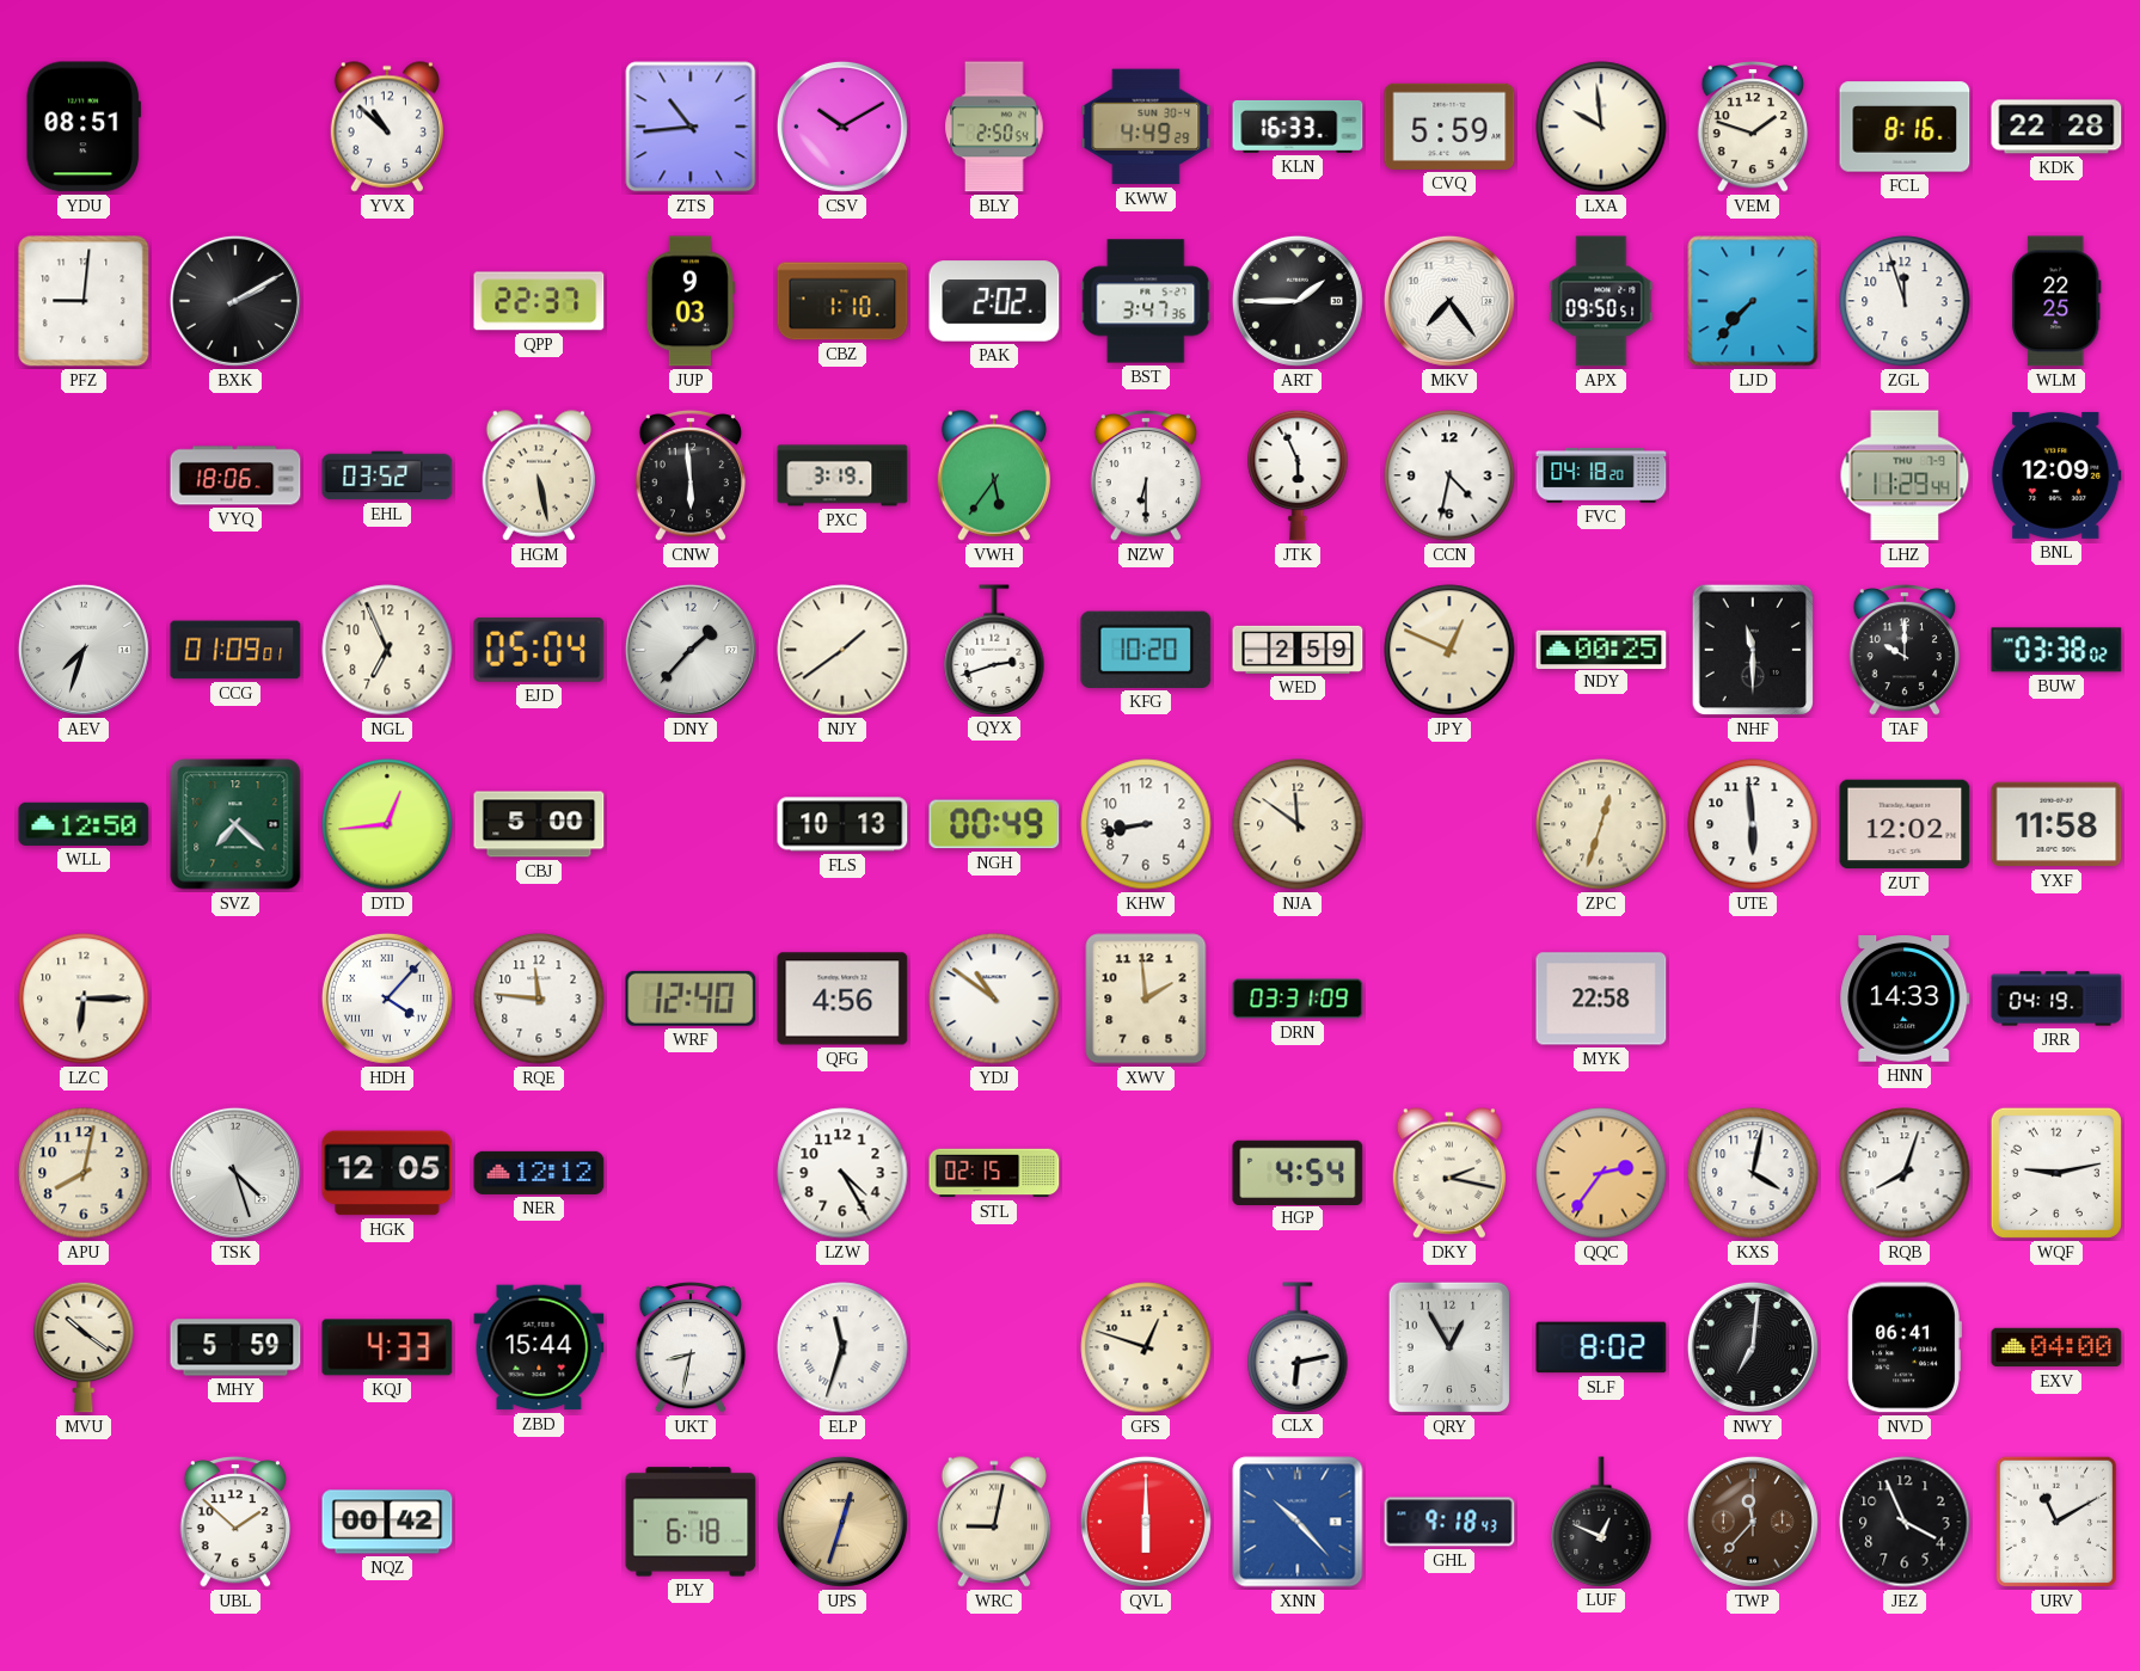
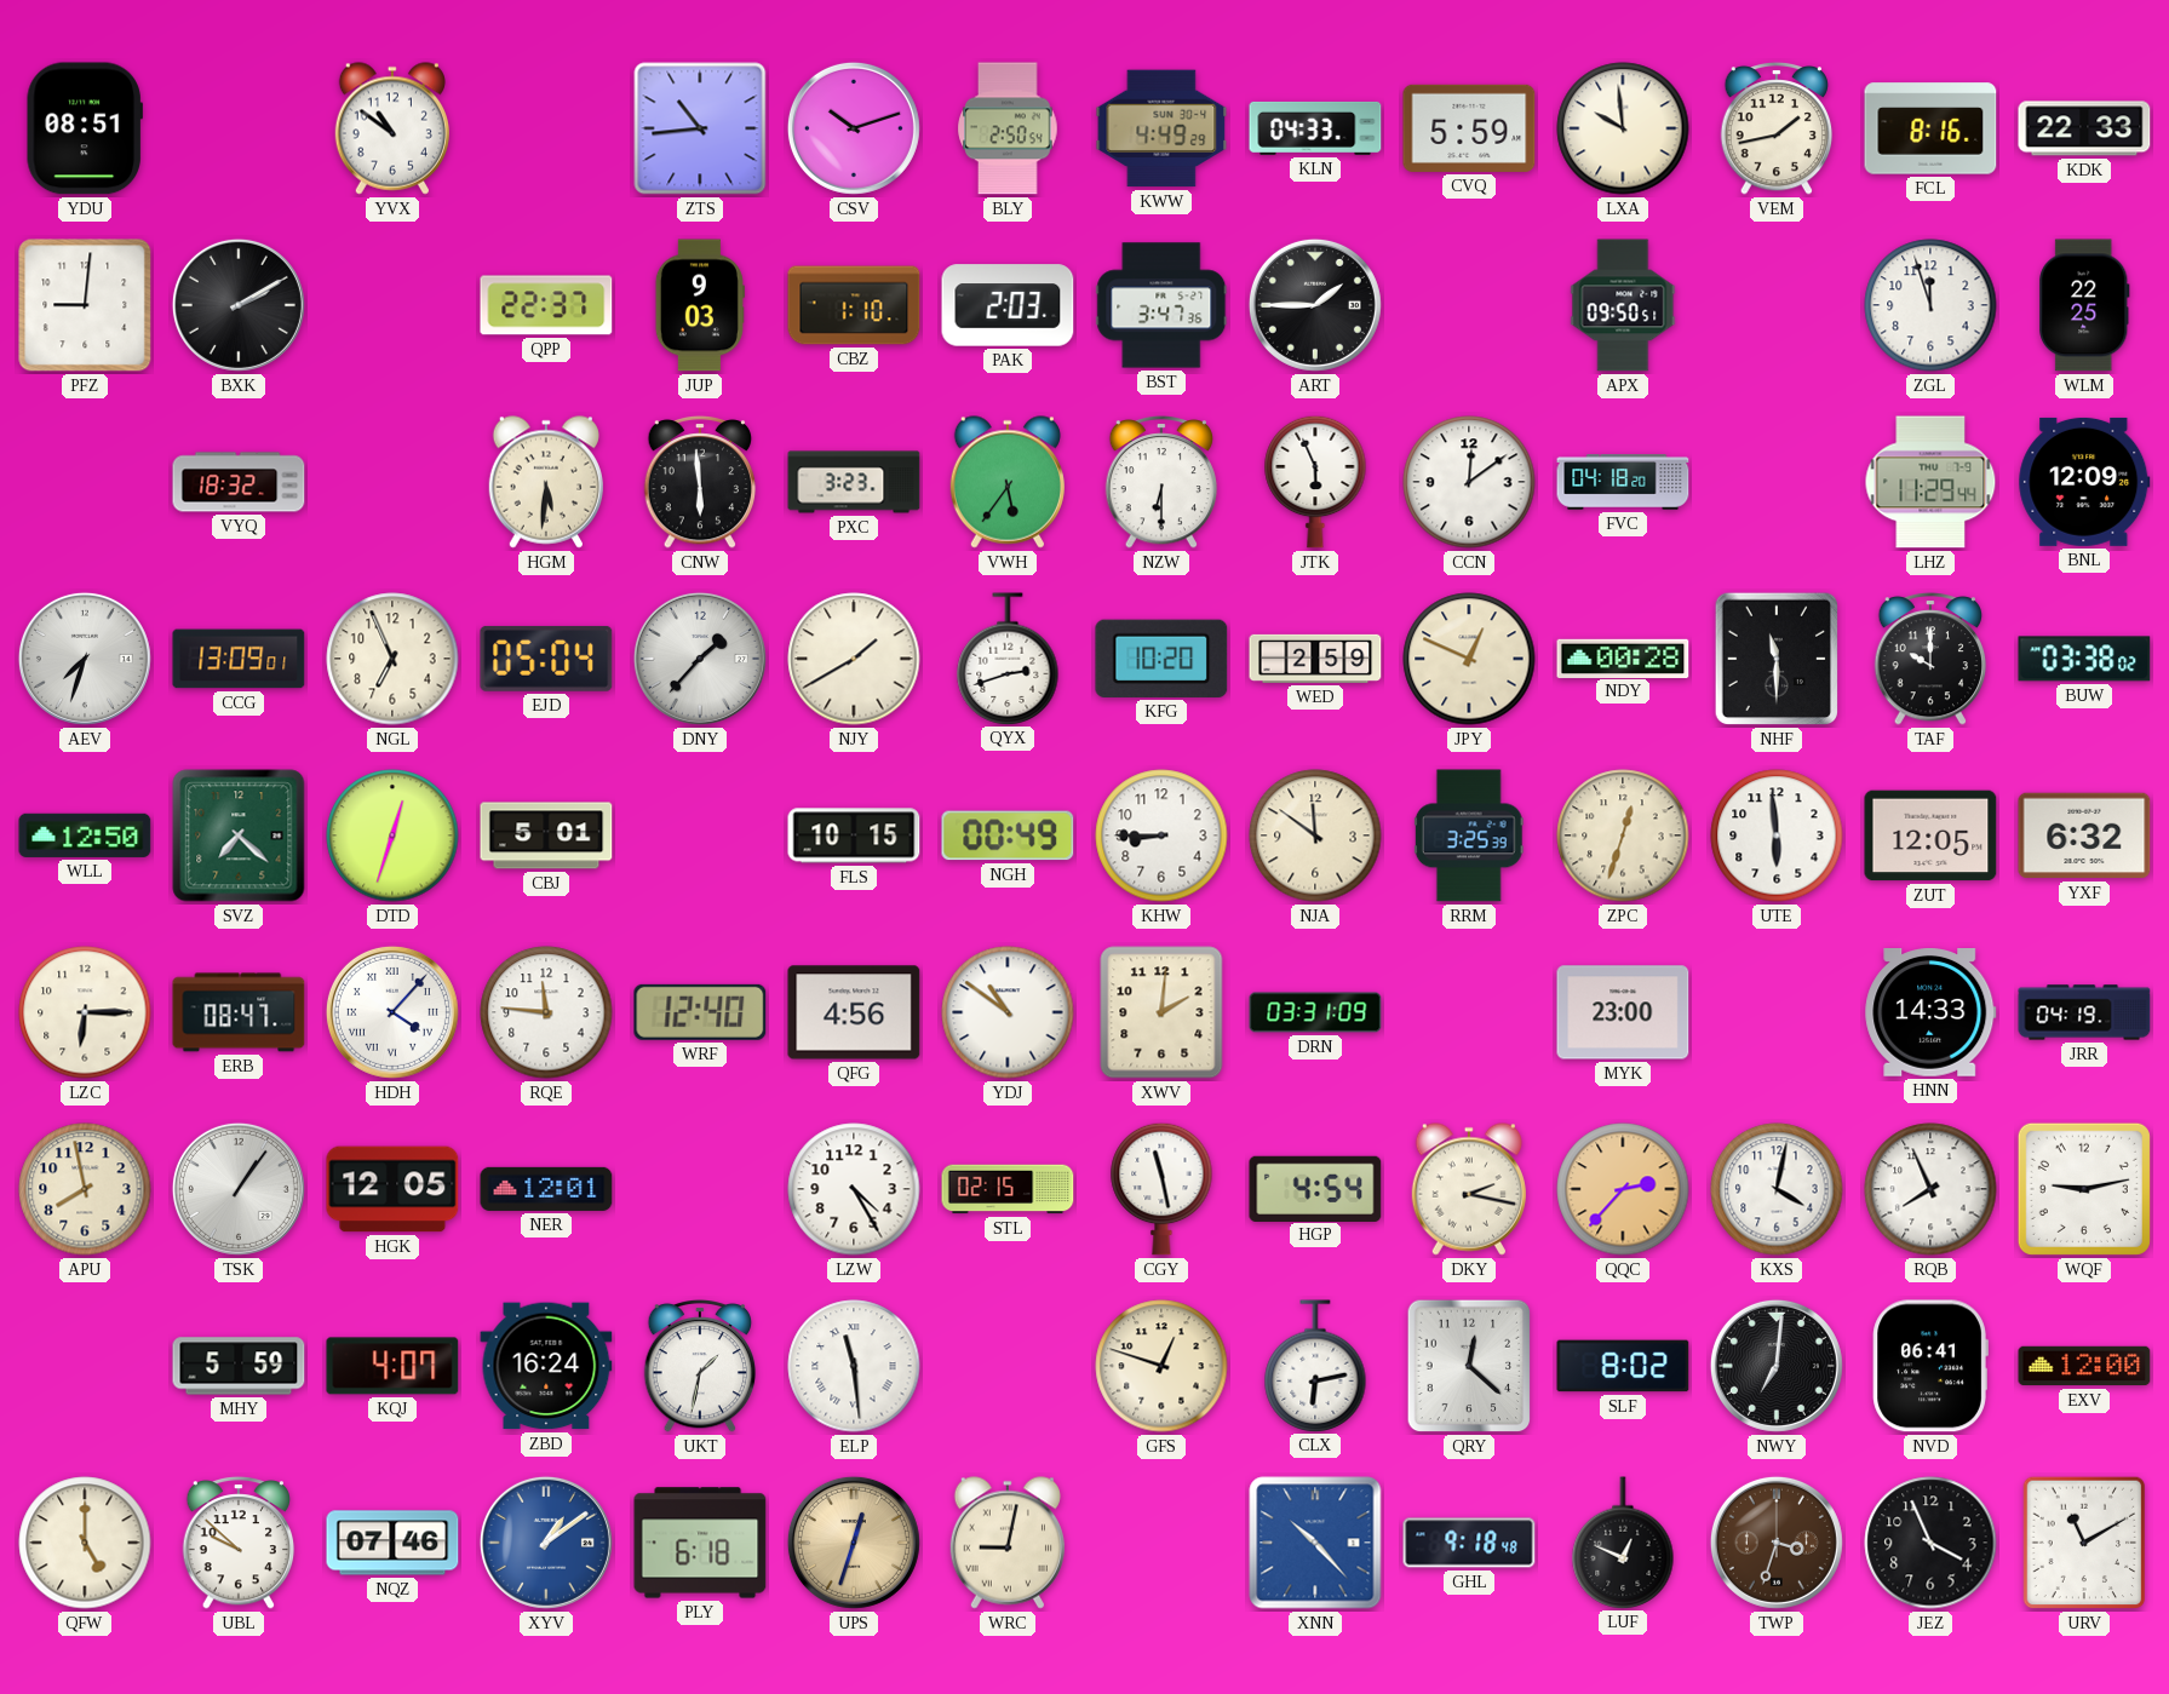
YVX: 10:52 -> 10:51
CSV: 10:10 -> 10:12
KLN: 16:33 -> 04:33
VEM: 1:48 -> 1:43
KDK: 22:28 -> 22:33
PAK: 2:02 -> 2:03
MKV: 7:24 -> none
LJD: 7:37 -> none
VYQ: 18:06 -> 18:32
EHL: 03:52 -> none
HGM: 5:28 -> 5:31
PXC: 3:19 -> 3:23
CCN: 4:32 -> 12:09
CCG: 01:09 -> 13:09
NJY: 1:39 -> 1:40
NDY: 00:25 -> 00:28
DTD: 12:44 -> 12:33
CBJ: 5:00 -> 5:01
FLS: 10:13 -> 10:15
KHW: 8:43 -> 8:45
RRM: none -> 3:25
ZUT: 12:02 -> 12:05
YXF: 11:58 -> 6:32
ERB: none -> 08:47
XWV: 1:59 -> 2:01
MYK: 22:58 -> 23:00
APU: 8:02 -> 7:58
TSK: 4:27 -> 1:06
NER: 12:12 -> 12:01
CGY: none -> 11:28
QQC: 2:36 -> 2:37
RQB: 8:03 -> 7:56
MVU: 10:21 -> none
KQJ: 4:33 -> 4:07
ZBD: 15:44 -> 16:24
UKT: 8:32 -> 1:32
ELP: 11:33 -> 11:29
QRY: 12:55 -> 12:22
EXV: 04:00 -> 12:00
QFW: none -> 5:00
UBL: 1:52 -> 9:52
NQZ: 00:42 -> 07:46
XYV: none -> 1:09
QVL: 6:00 -> none
GHL: 9:18:43 -> 9:18:48
TWP: 11:37 -> 3:33
